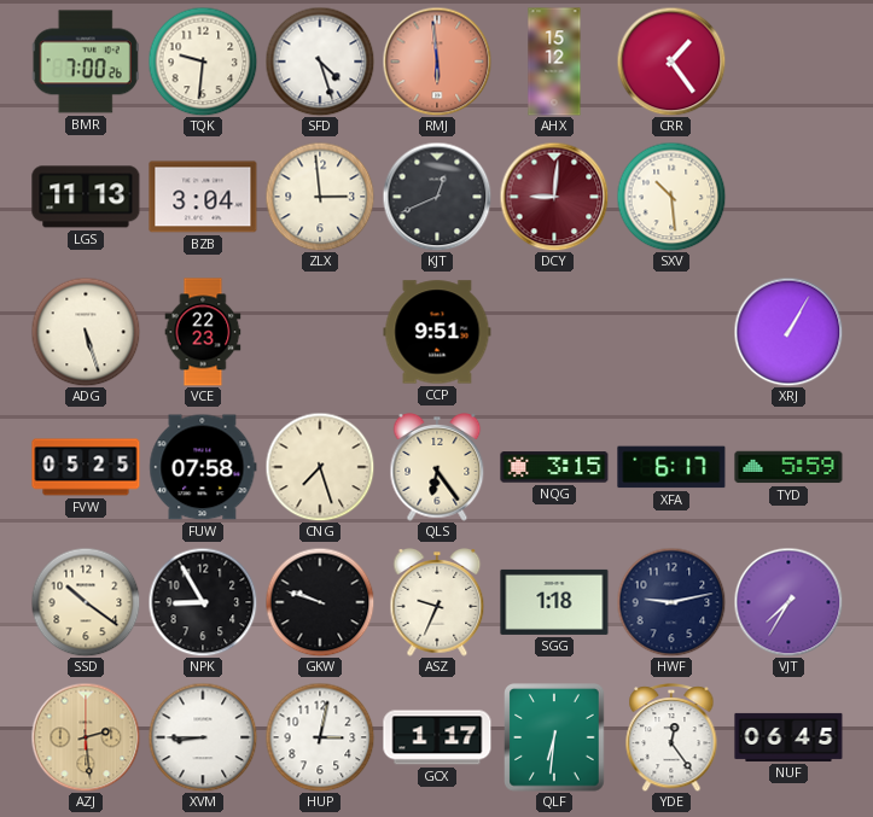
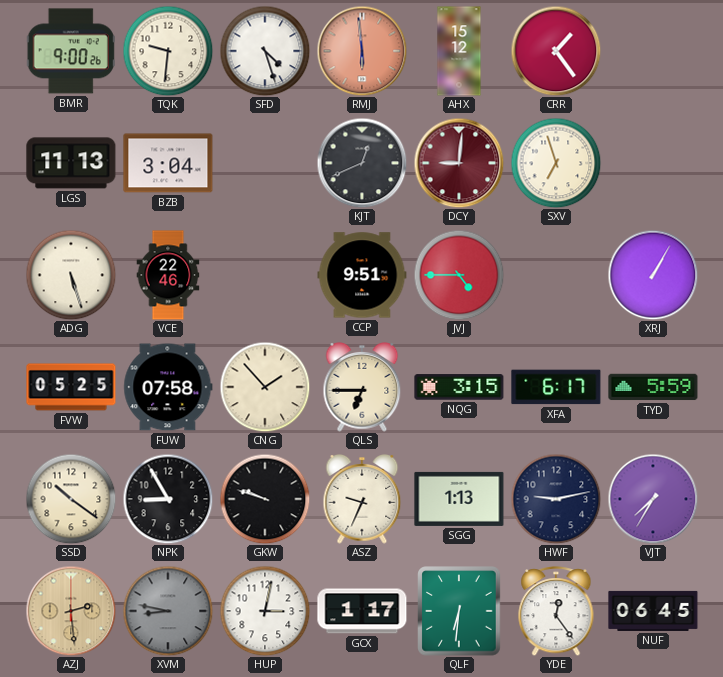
BMR: 7:00 -> 9:00
ZLX: 2:59 -> none
SXV: 10:29 -> 6:57
VCE: 22:23 -> 22:46
JVJ: none -> 4:45
CNG: 7:27 -> 1:53
QLS: 6:24 -> 6:45
SGG: 1:18 -> 1:13
XVM: 8:45 -> 8:47
XVM dial: white -> grey
